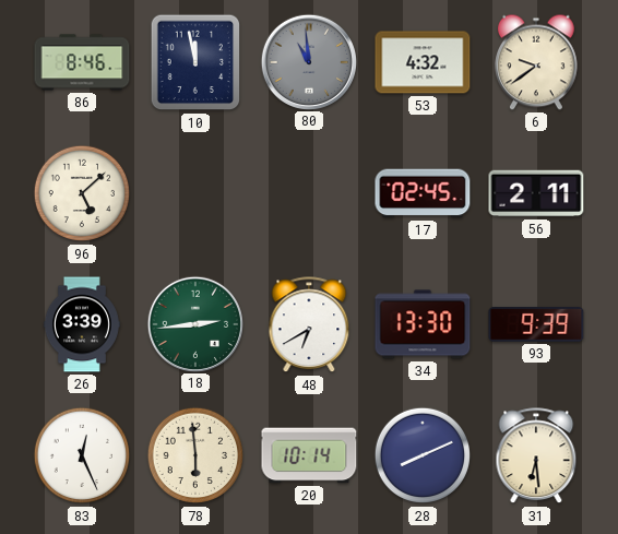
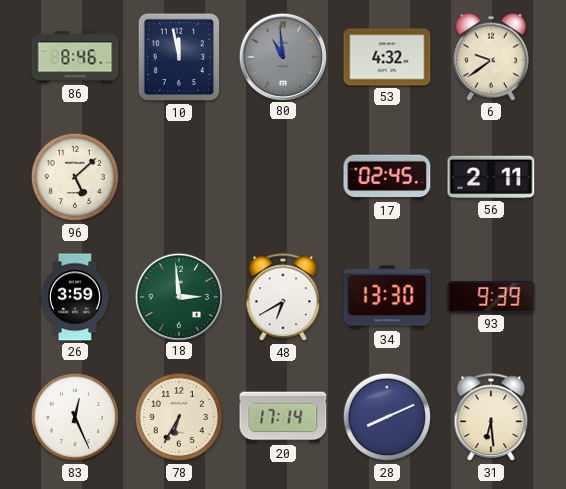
26: 3:39 -> 3:59
18: 2:44 -> 2:59
78: 5:59 -> 6:35
20: 10:14 -> 17:14
